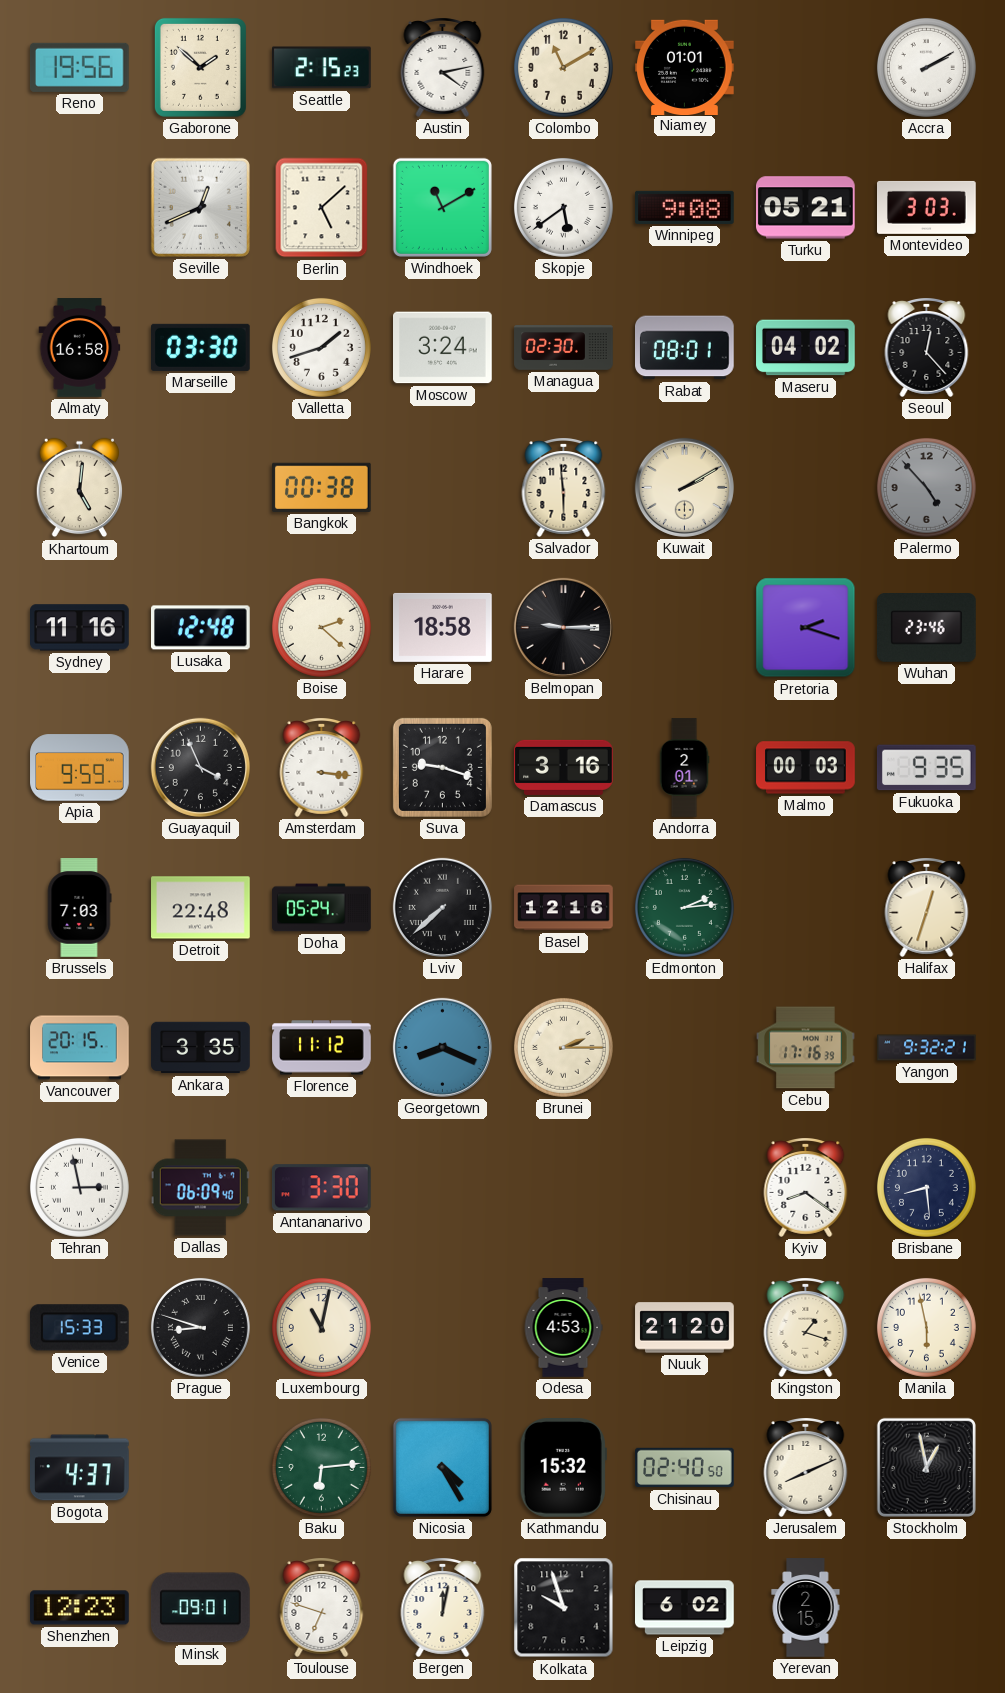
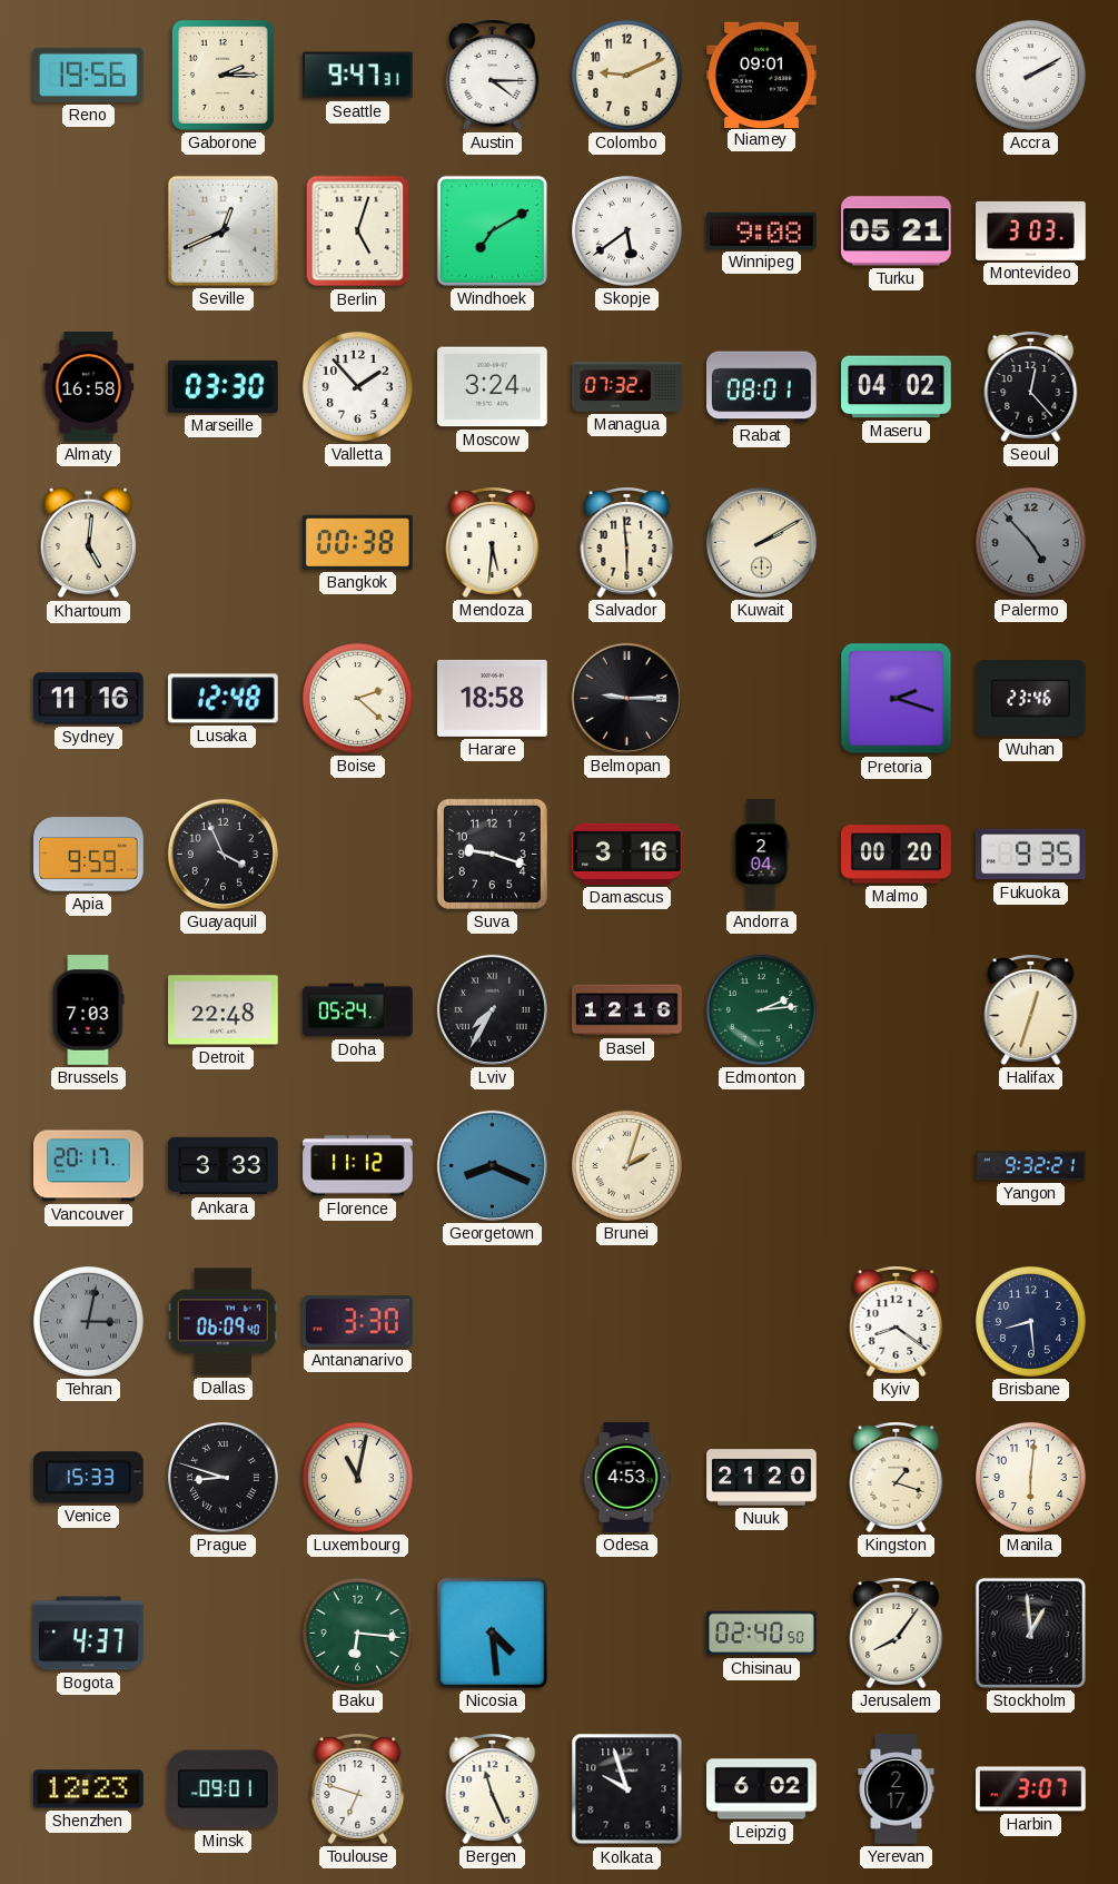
Gaborone: 1:52 -> 2:15
Seattle: 2:15 -> 9:47
Austin: 4:13 -> 4:15
Colombo: 11:10 -> 9:11
Niamey: 01:01 -> 09:01
Berlin: 5:08 -> 5:03
Windhoek: 11:10 -> 7:10
Valletta: 1:42 -> 1:53
Managua: 02:30 -> 07:32
Mendoza: none -> 5:31
Amsterdam: 3:16 -> none
Andorra: 2:01 -> 2:04
Malmo: 00:03 -> 00:20
Lviv: 7:38 -> 7:35
Vancouver: 20:15 -> 20:17
Ankara: 3:35 -> 3:33
Brunei: 2:15 -> 2:03
Cebu: 17:16 -> none
Tehran: 2:58 -> 3:02
Tehran dial: white -> grey
Manila: 5:58 -> 6:01
Baku: 6:14 -> 6:16
Nicosia: 4:25 -> 4:29
Kathmandu: 15:32 -> none
Jerusalem: 8:11 -> 8:06
Stockholm: 12:58 -> 12:59
Bergen: 12:02 -> 11:26
Yerevan: 2:15 -> 2:17
Harbin: none -> 3:07
